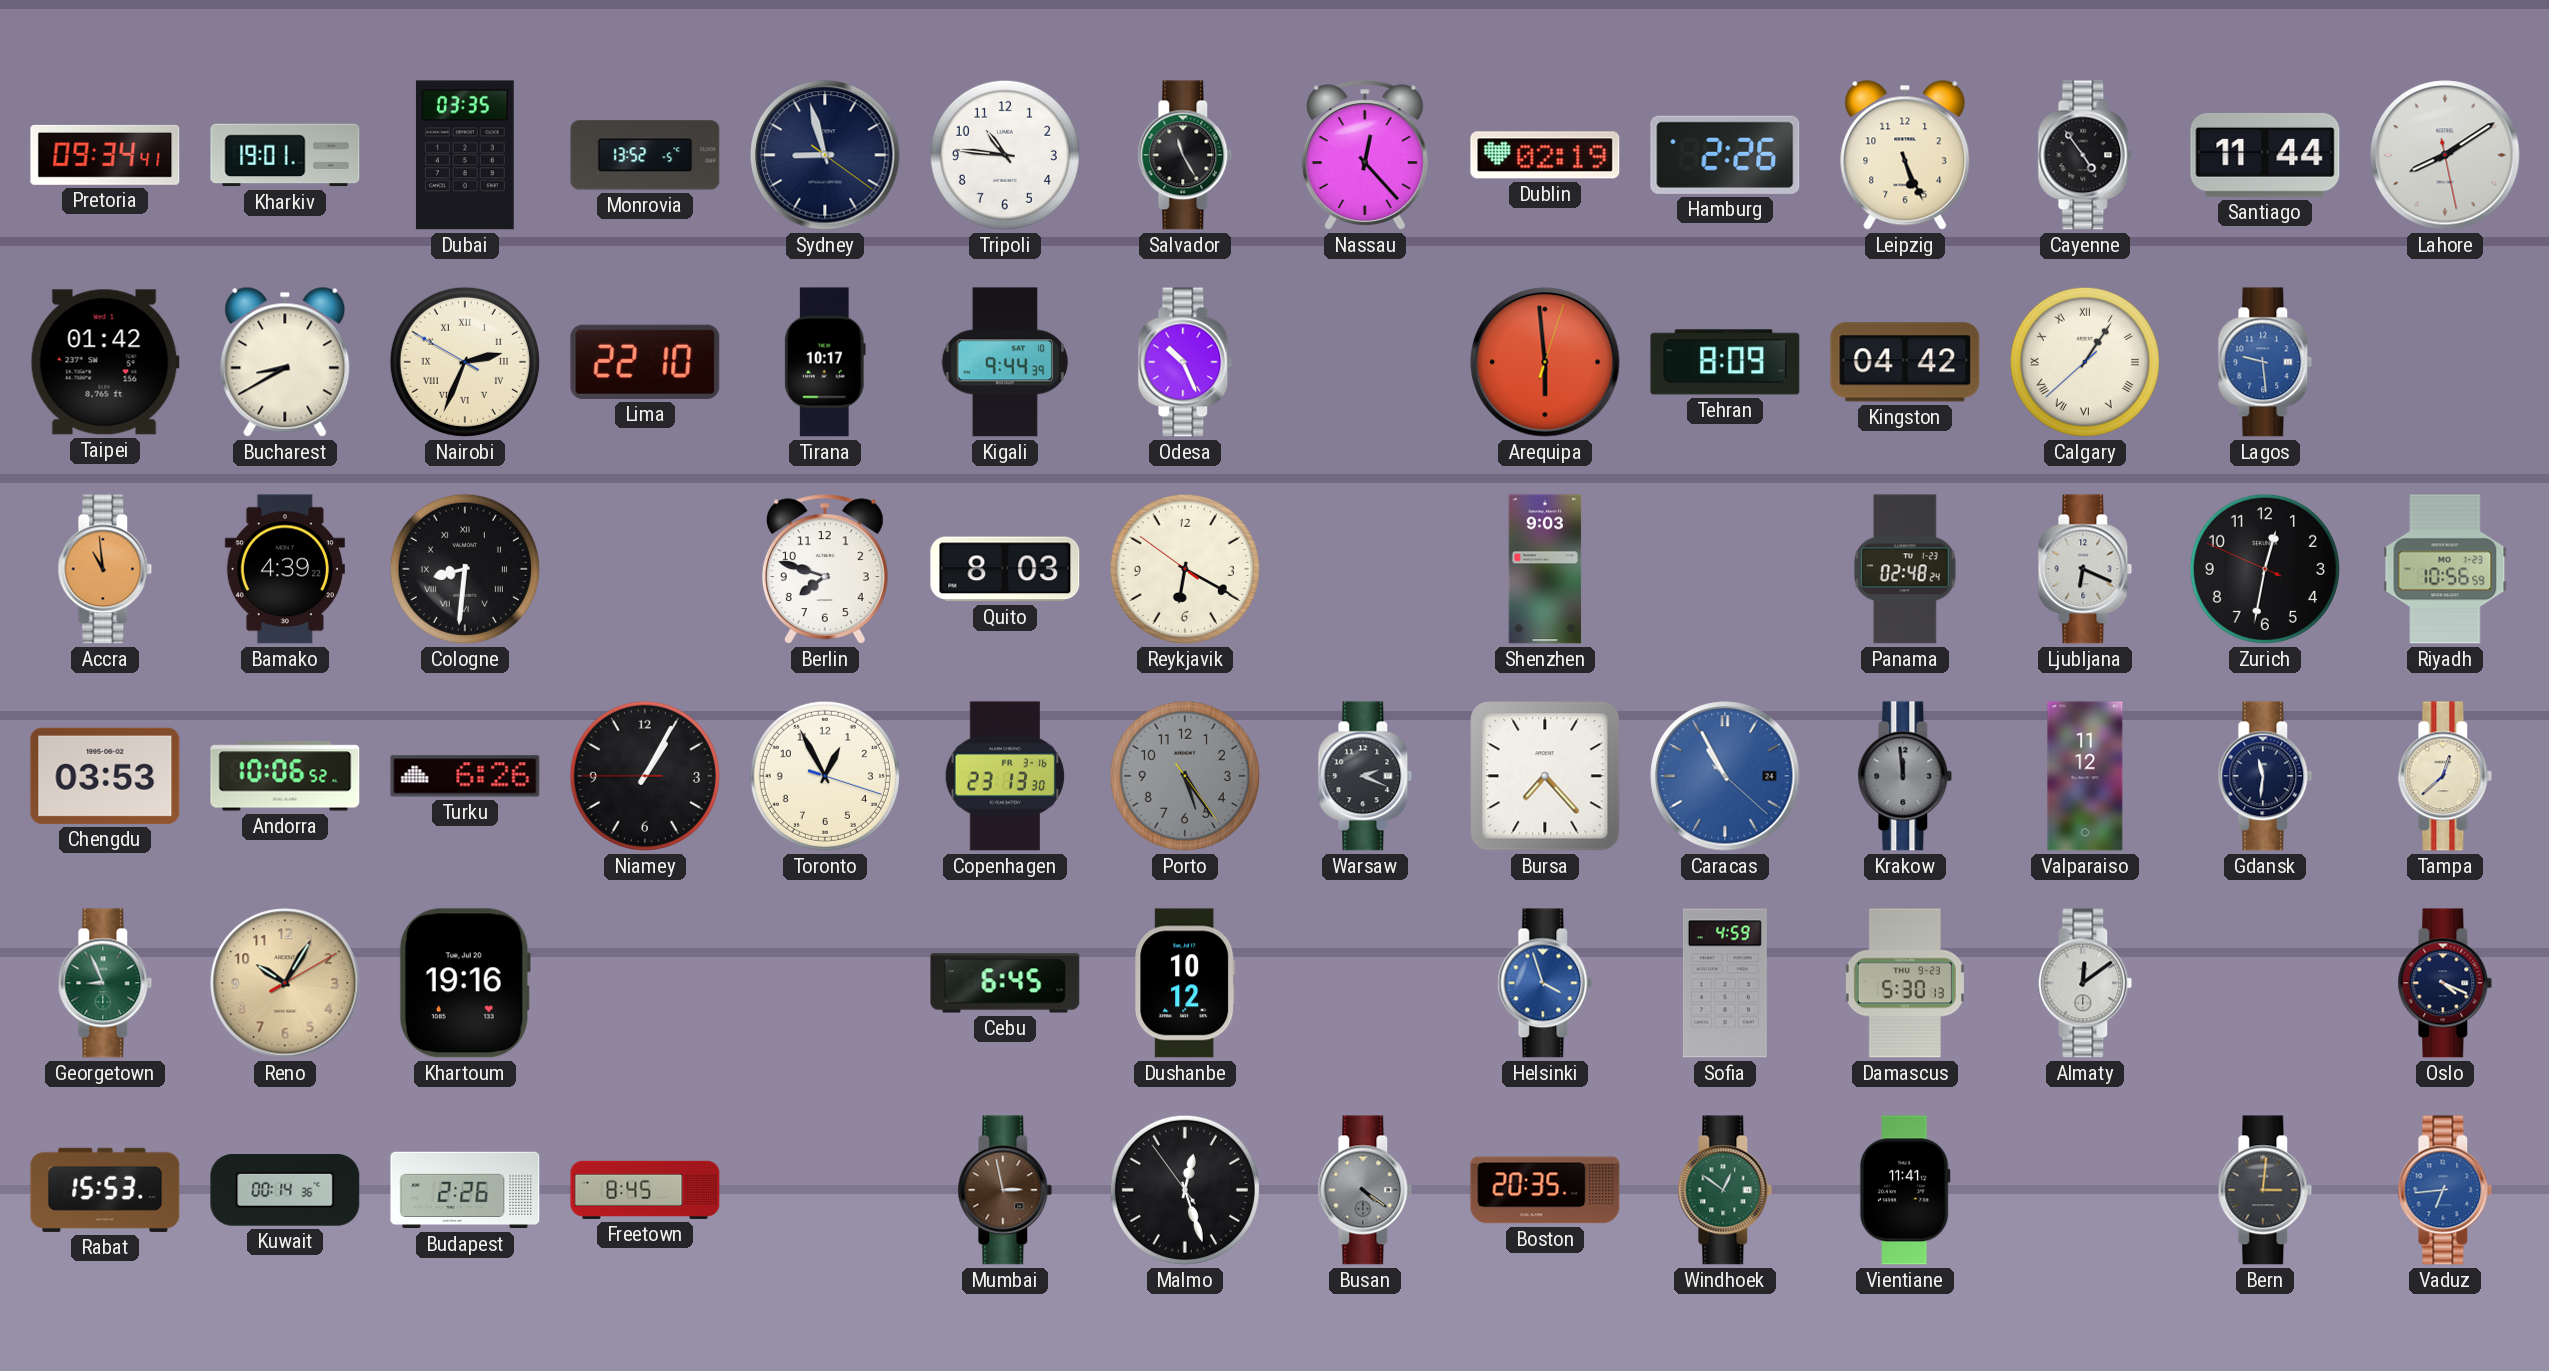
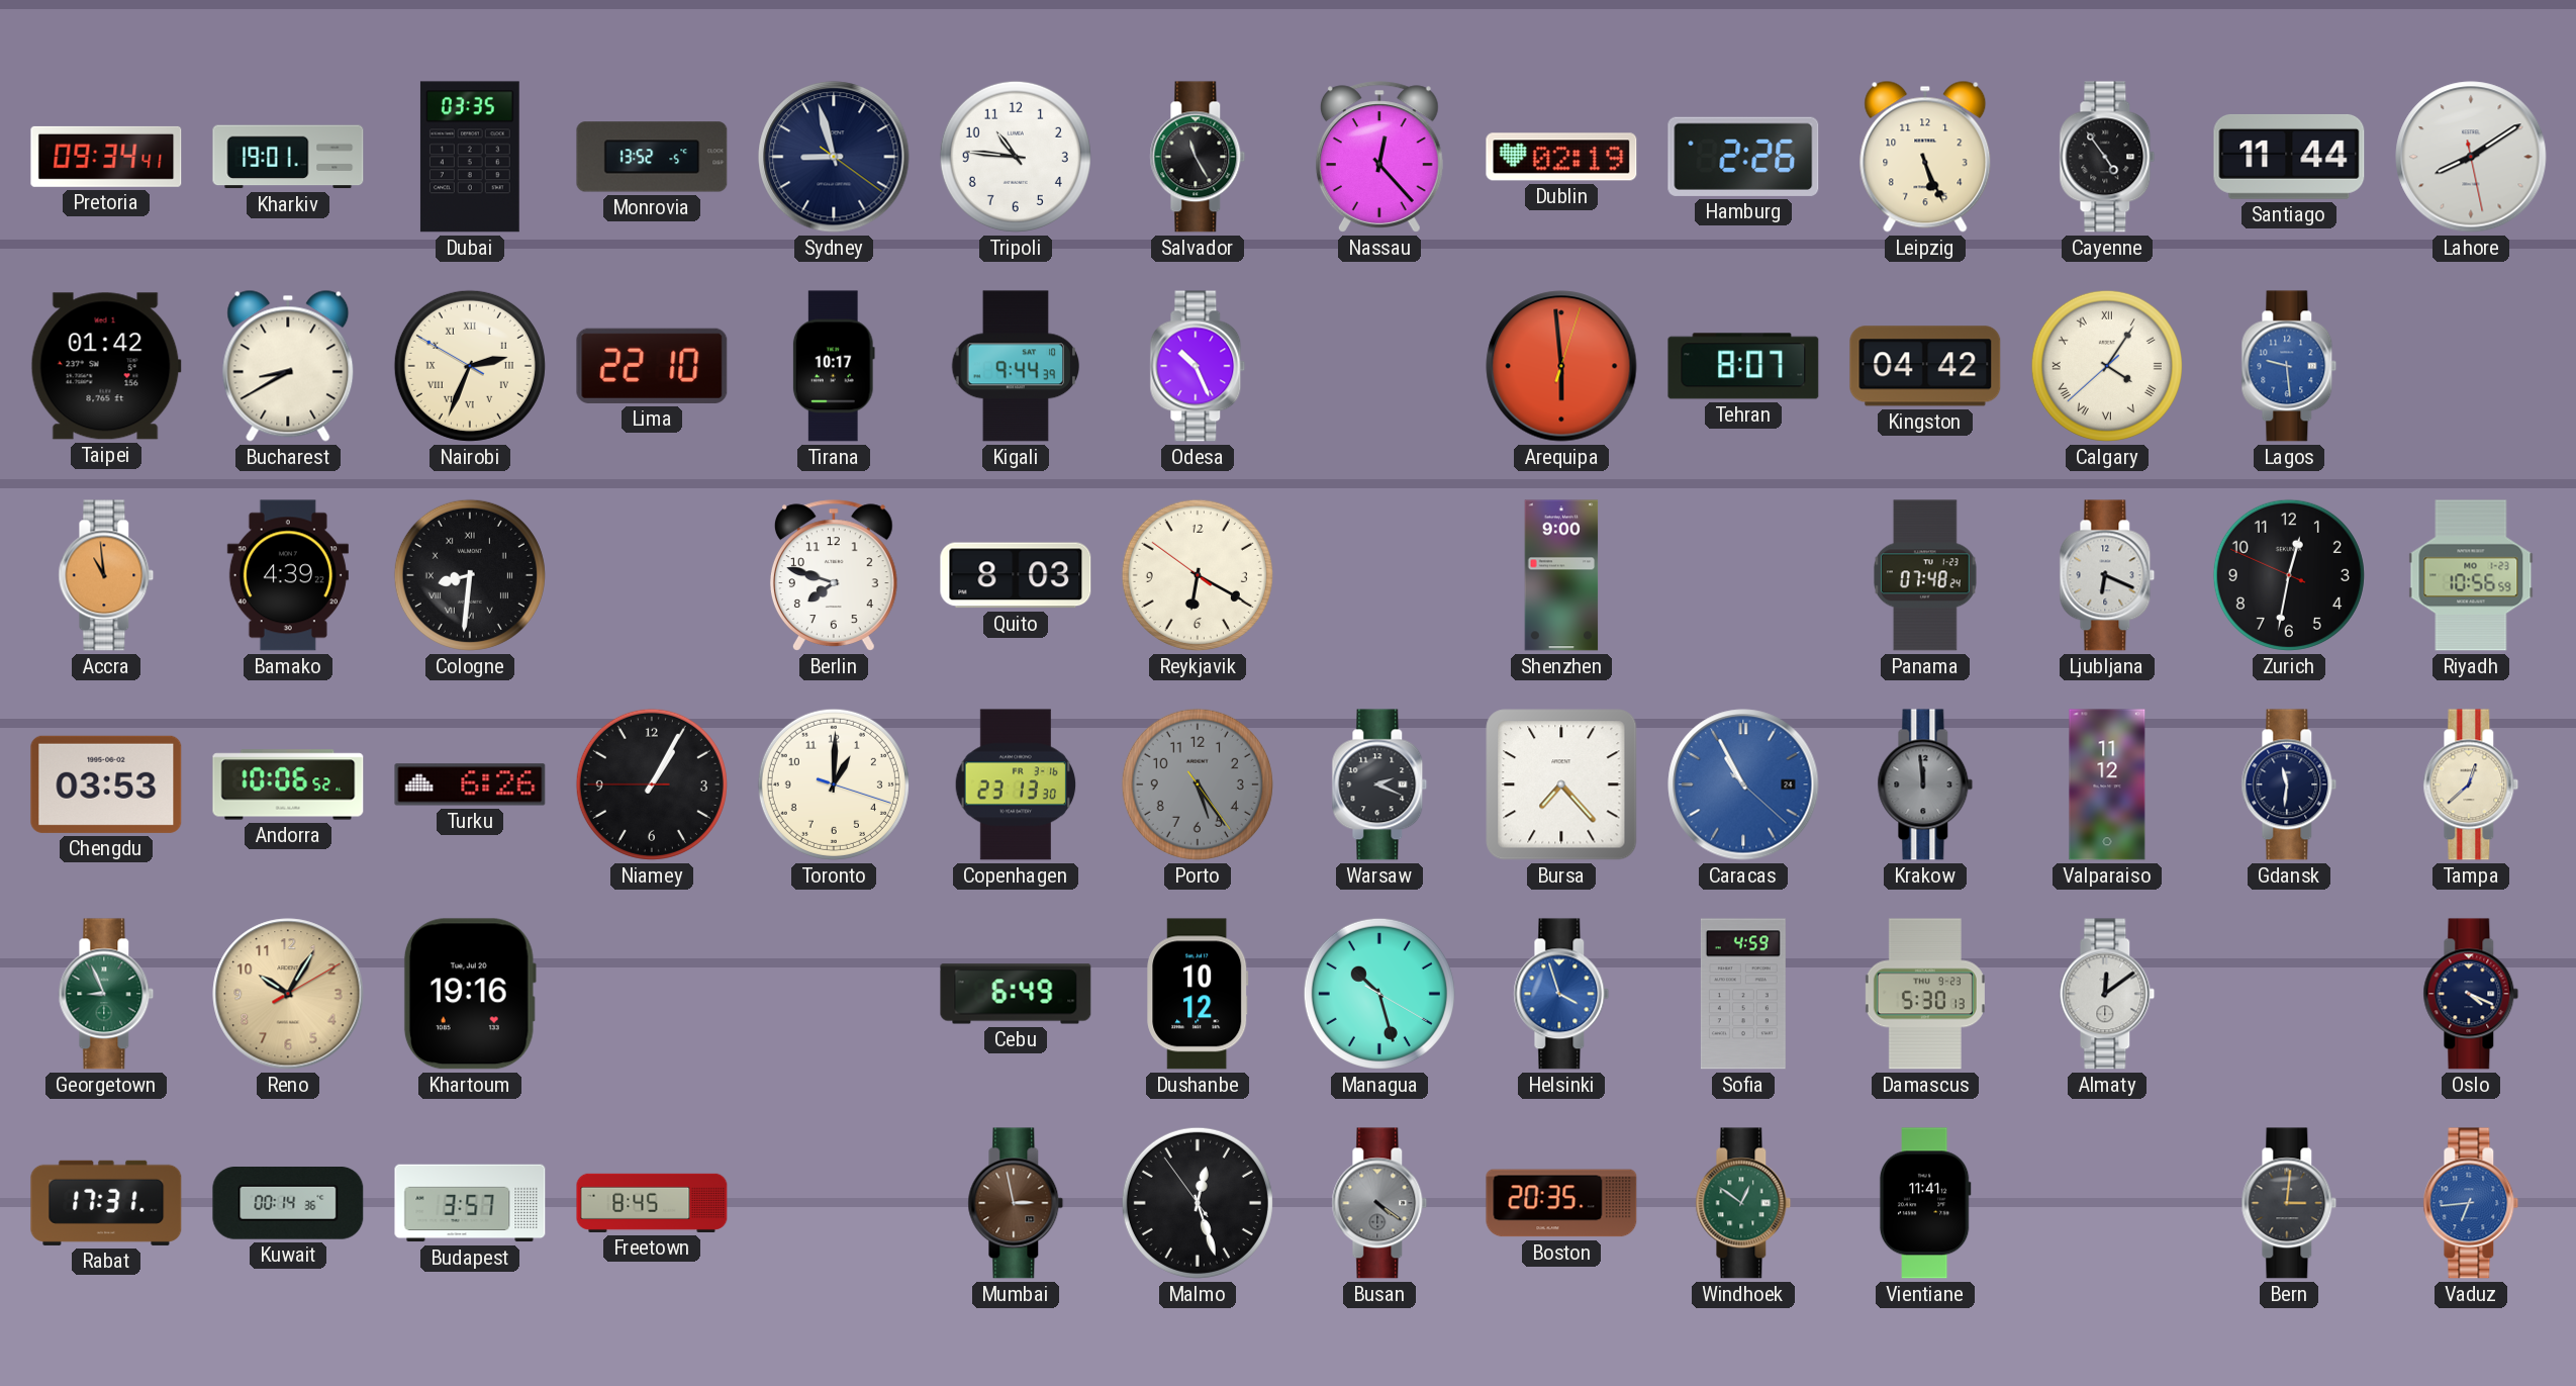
Tehran: 8:09 -> 8:07
Calgary: 1:05 -> 4:05
Shenzhen: 9:03 -> 9:00
Panama: 02:48 -> 07:48
Toronto: 12:55 -> 1:00
Cebu: 6:45 -> 6:49
Managua: none -> 10:27
Rabat: 15:53 -> 17:31
Budapest: 2:26 -> 3:57
